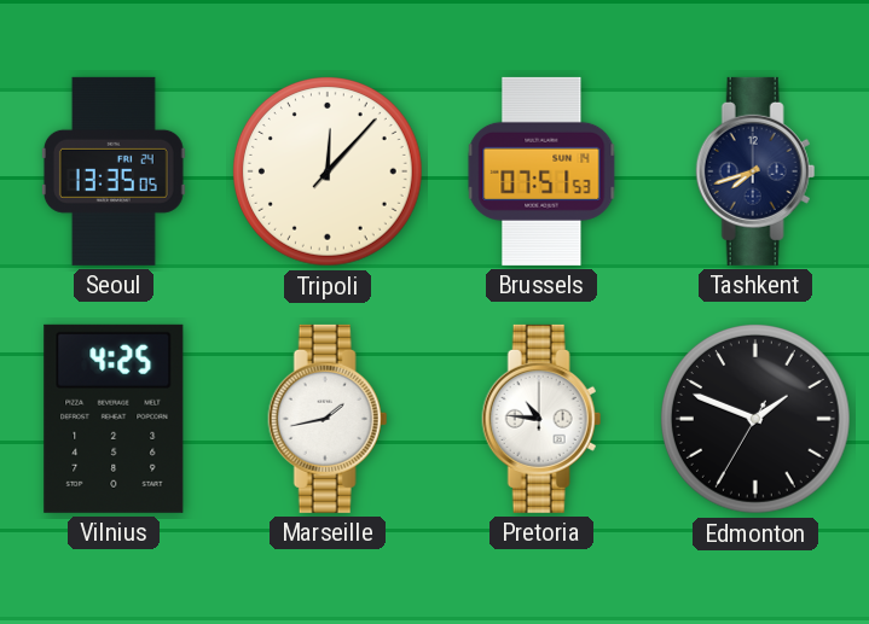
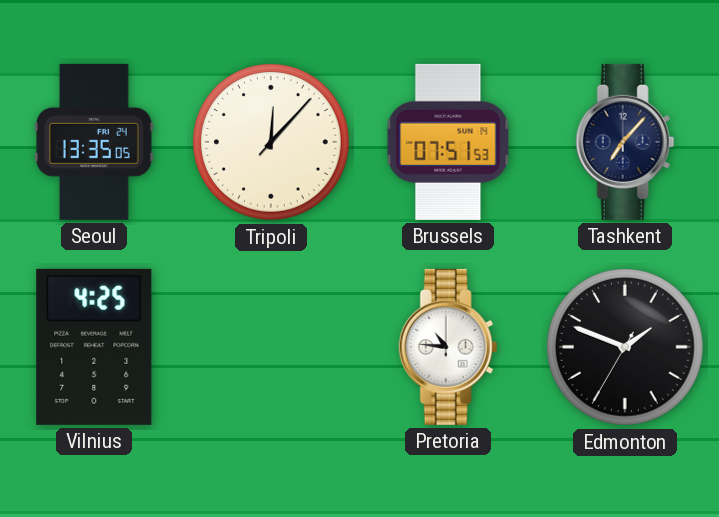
Tashkent: 7:42 -> 7:07
Marseille: 1:43 -> none
